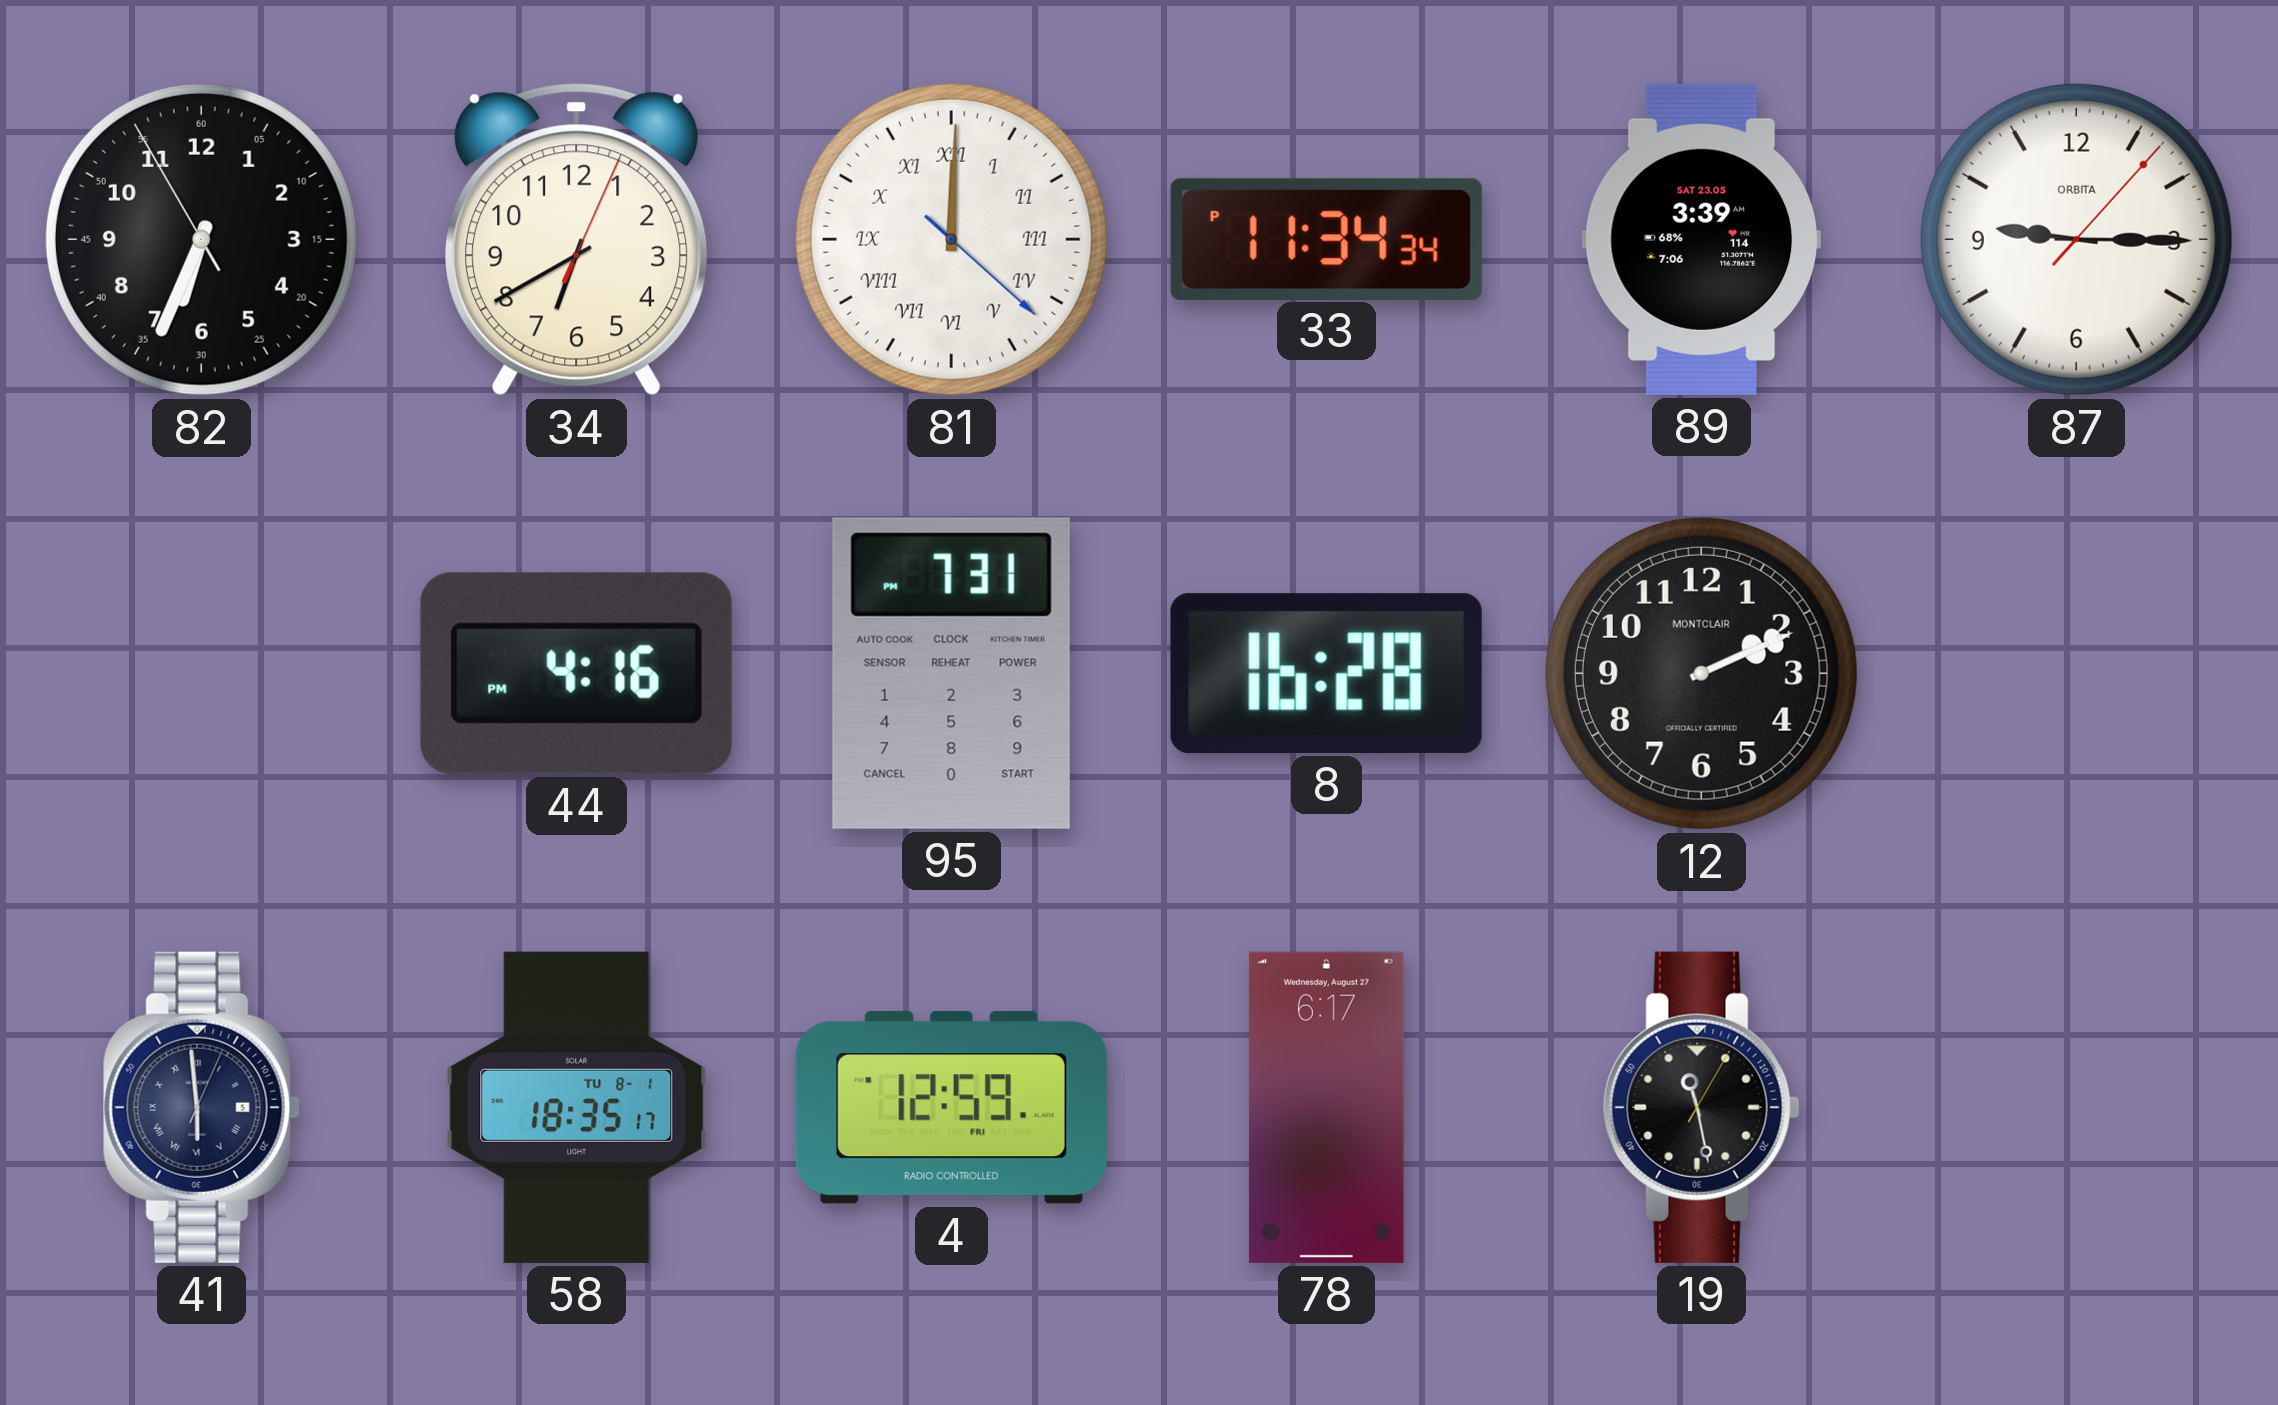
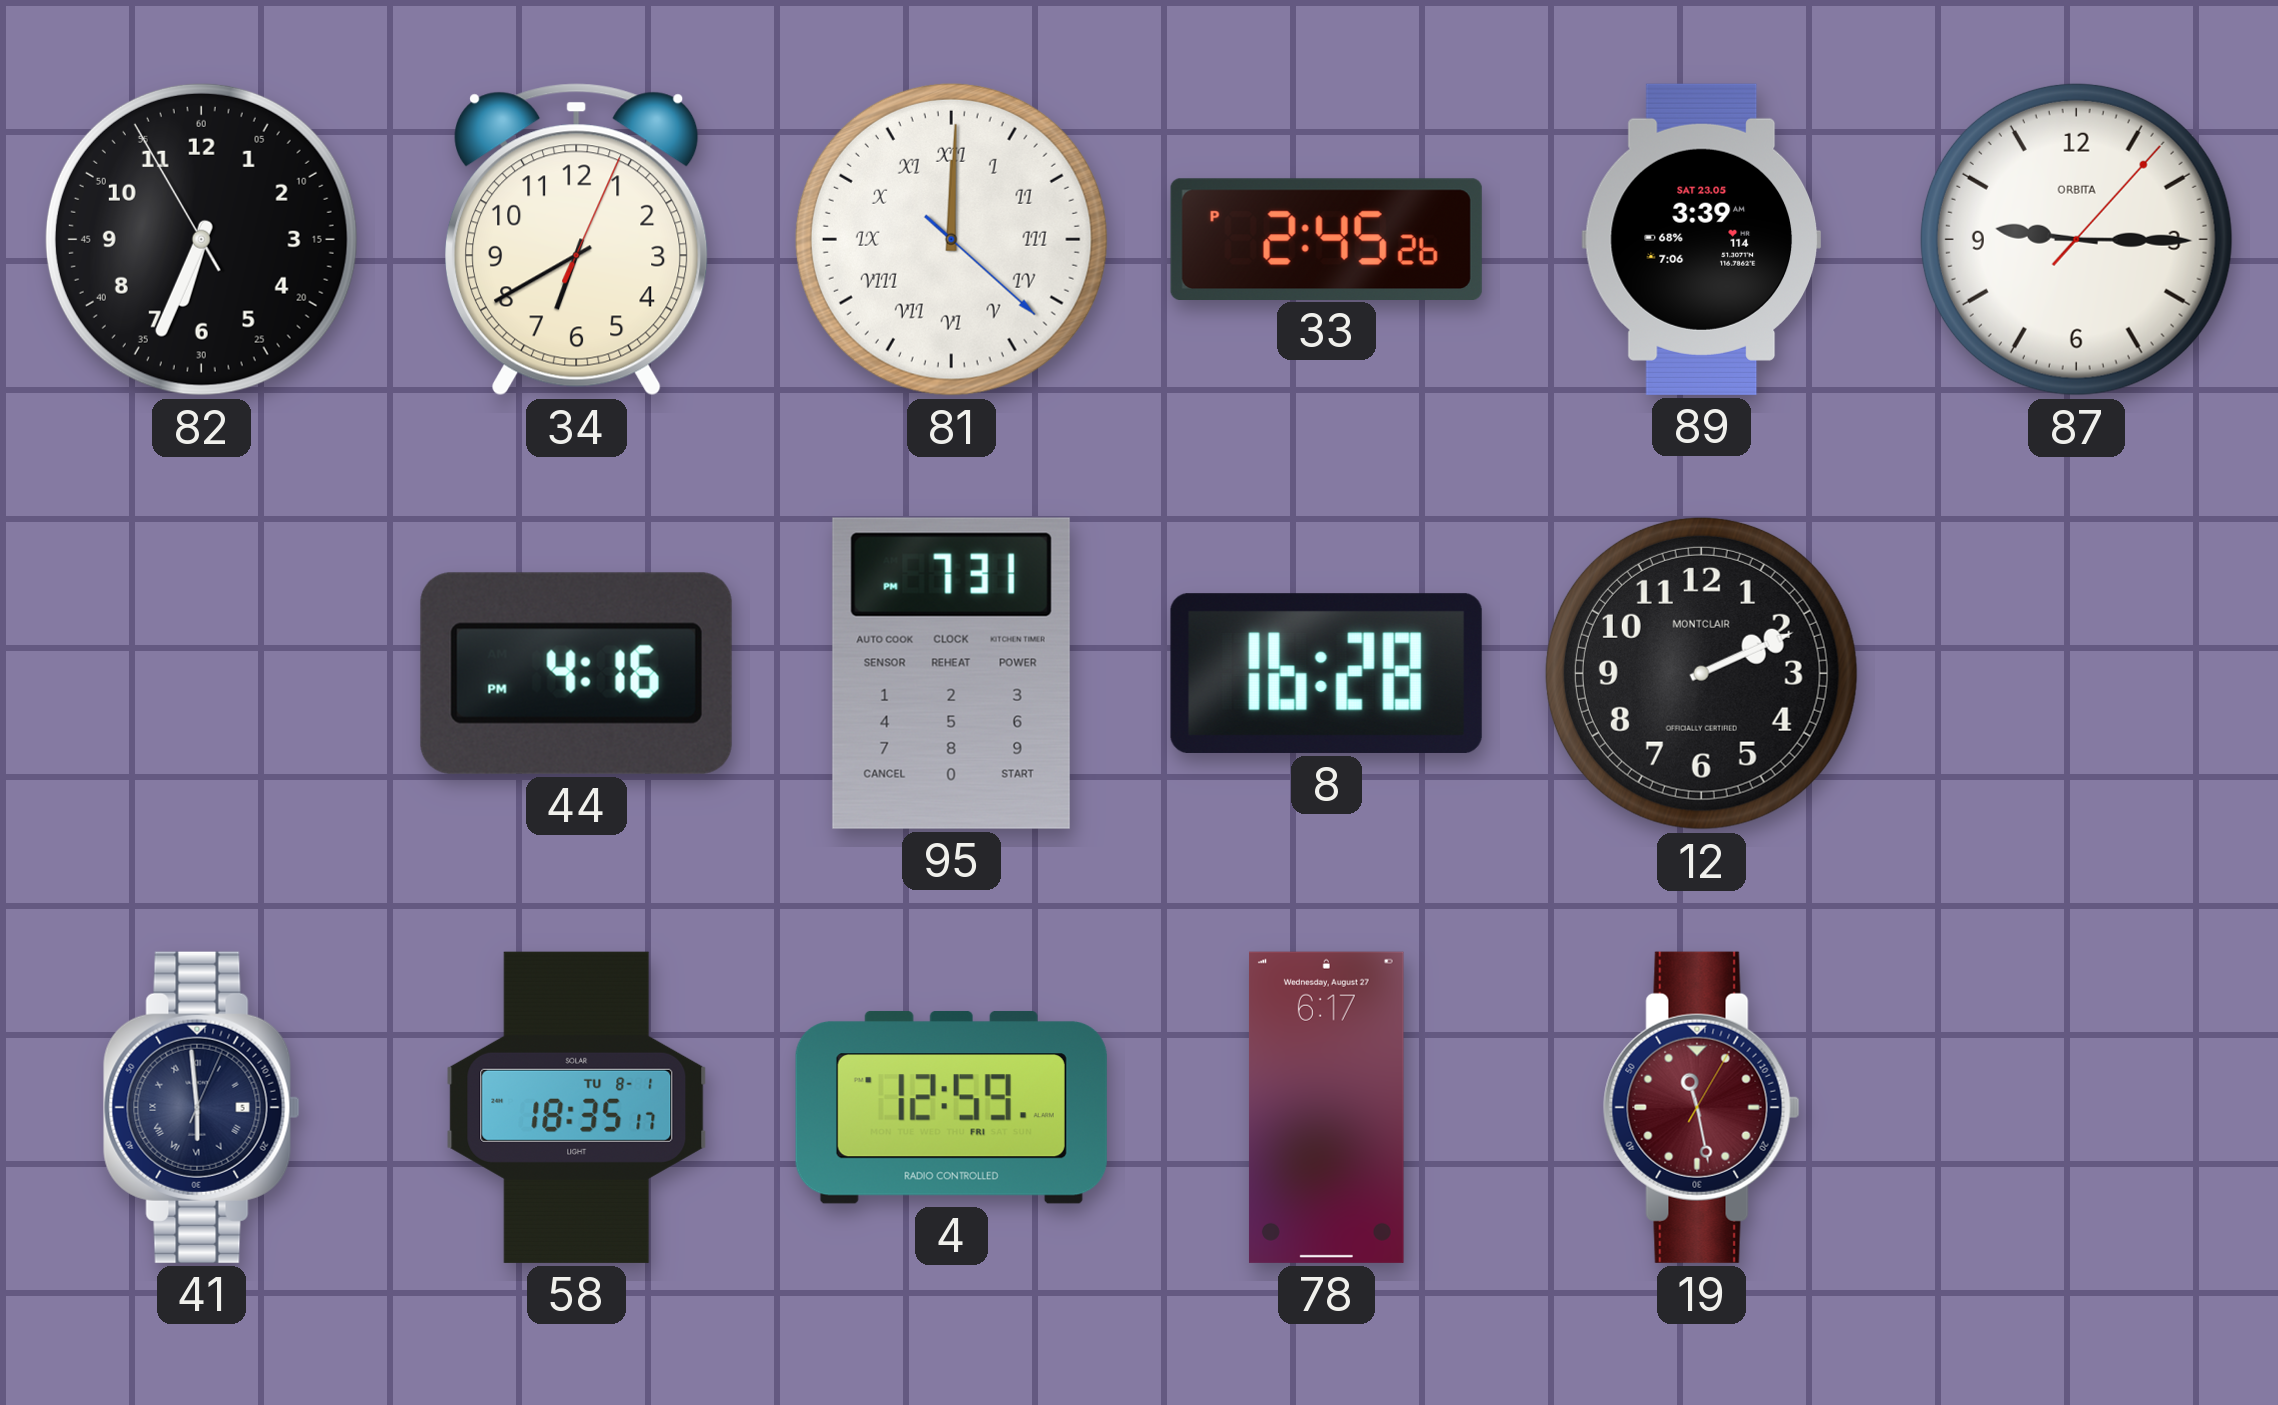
33: 11:34 -> 2:45
19 dial: black -> burgundy
